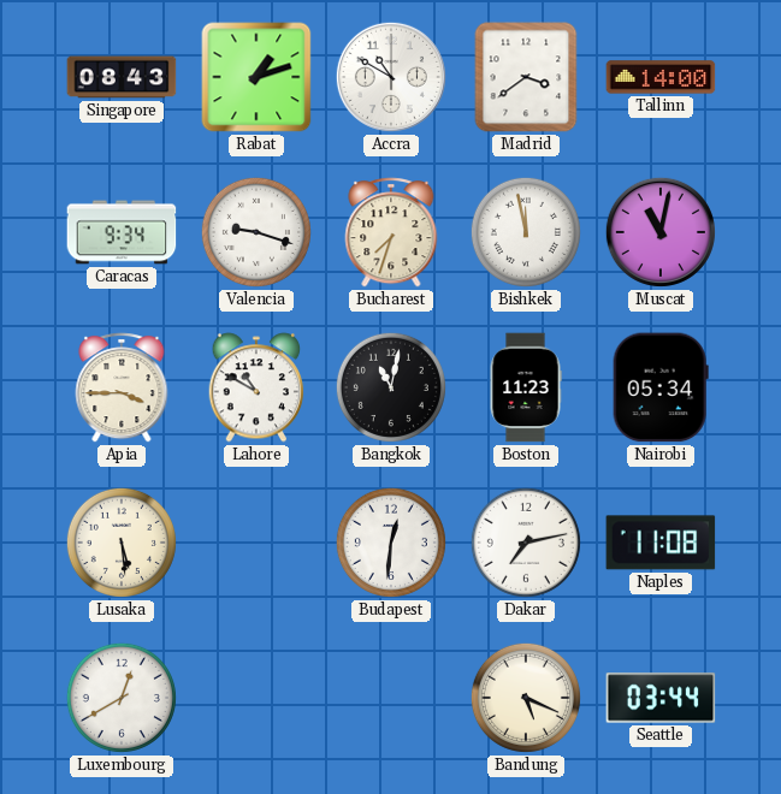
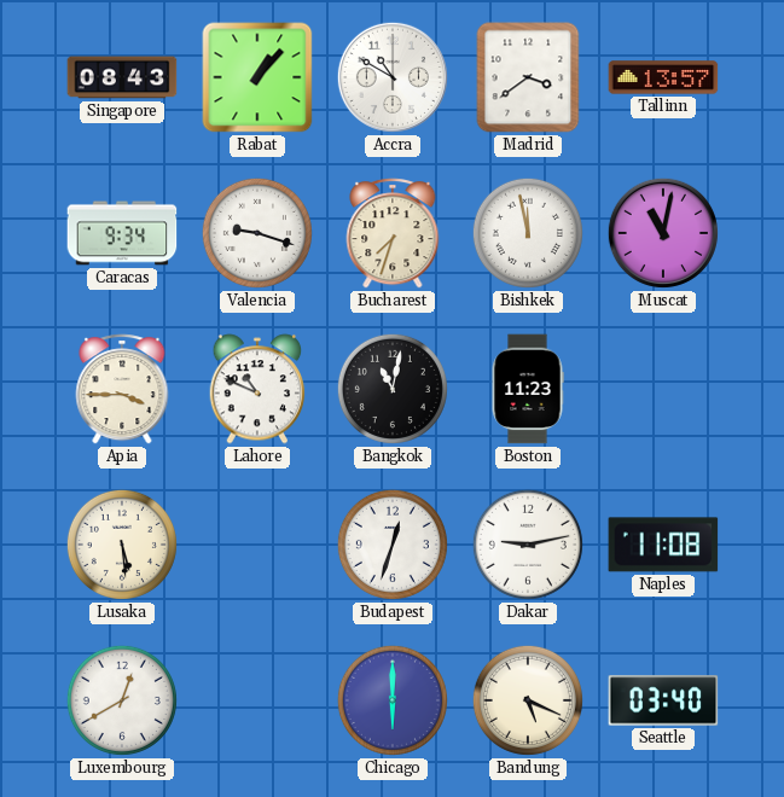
Rabat: 1:12 -> 1:07
Tallinn: 14:00 -> 13:57
Lahore: 10:50 -> 10:49
Nairobi: 05:34 -> none
Budapest: 12:31 -> 12:33
Dakar: 7:13 -> 9:13
Chicago: none -> 6:00
Seattle: 03:44 -> 03:40
